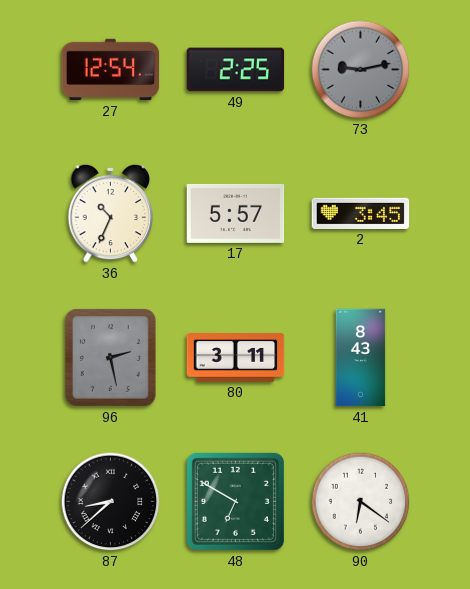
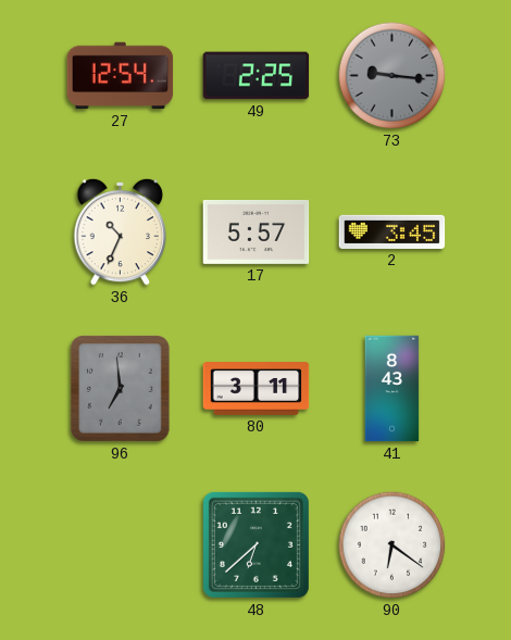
73: 9:13 -> 9:16
96: 2:28 -> 6:59
87: 8:38 -> none
48: 6:50 -> 6:38
